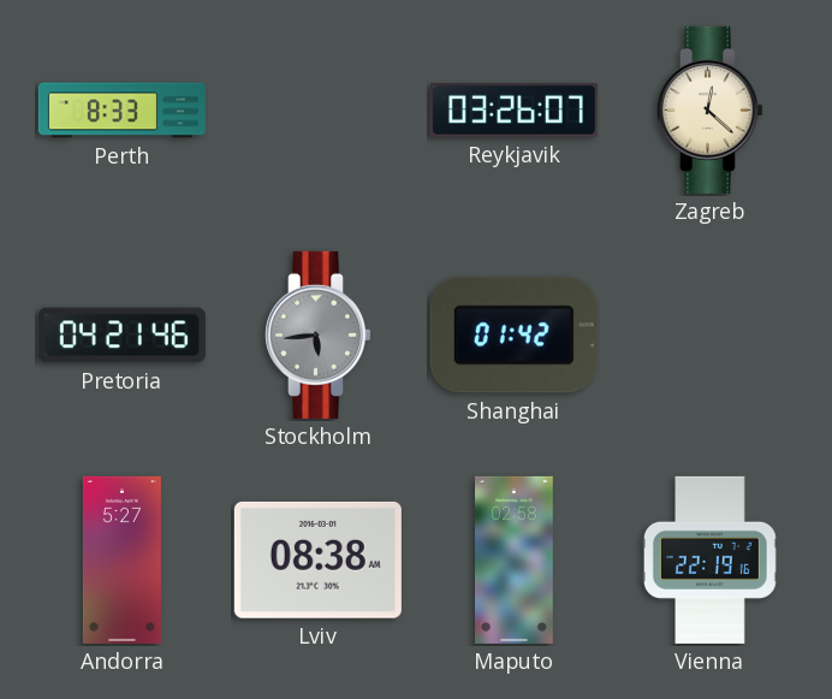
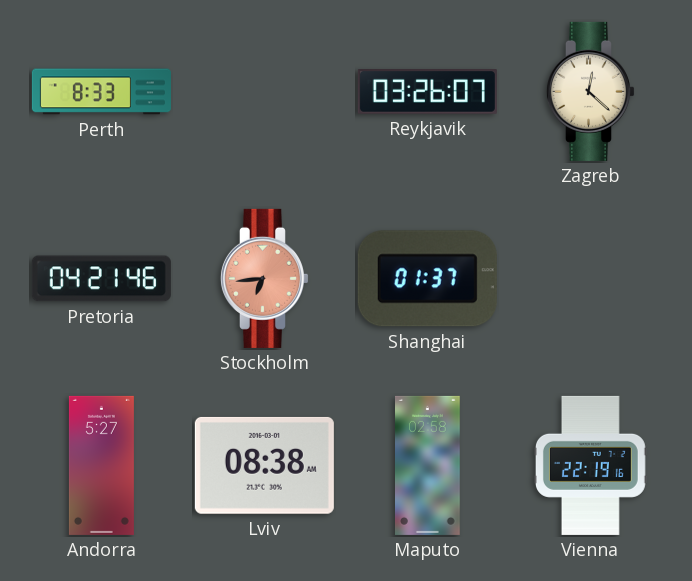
Stockholm: 5:44 -> 6:44
Stockholm dial: grey -> salmon
Shanghai: 01:42 -> 01:37
